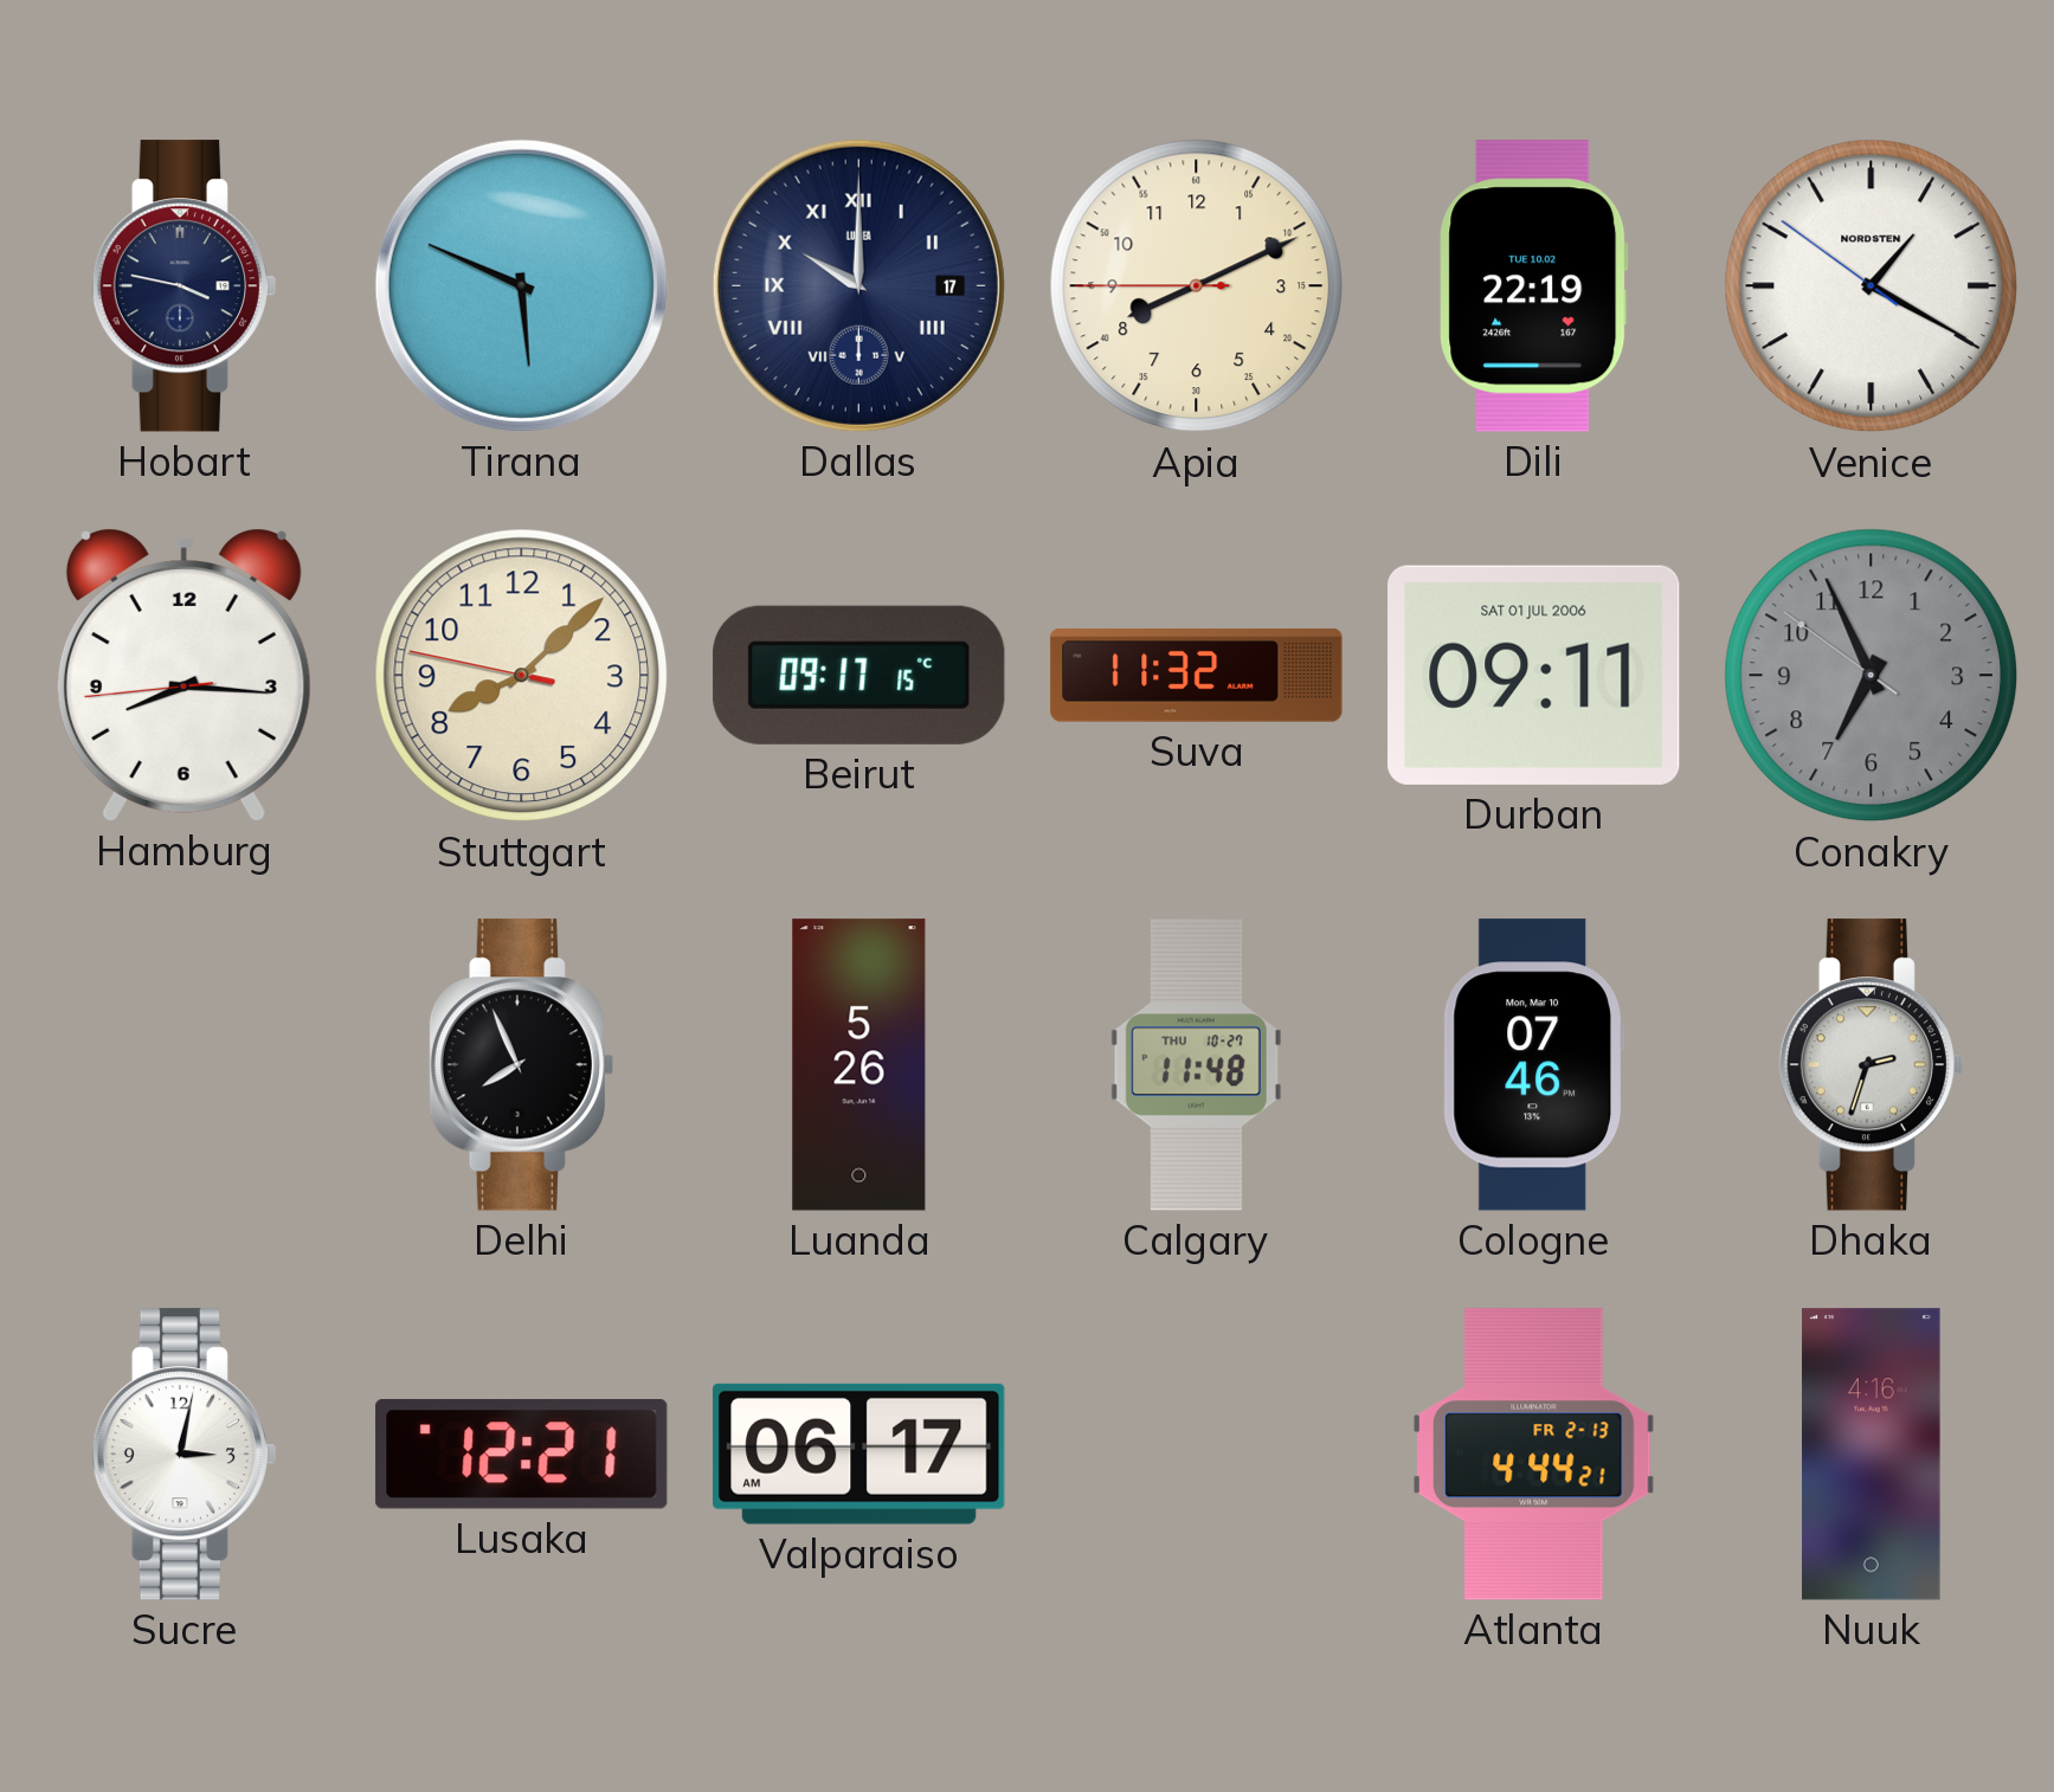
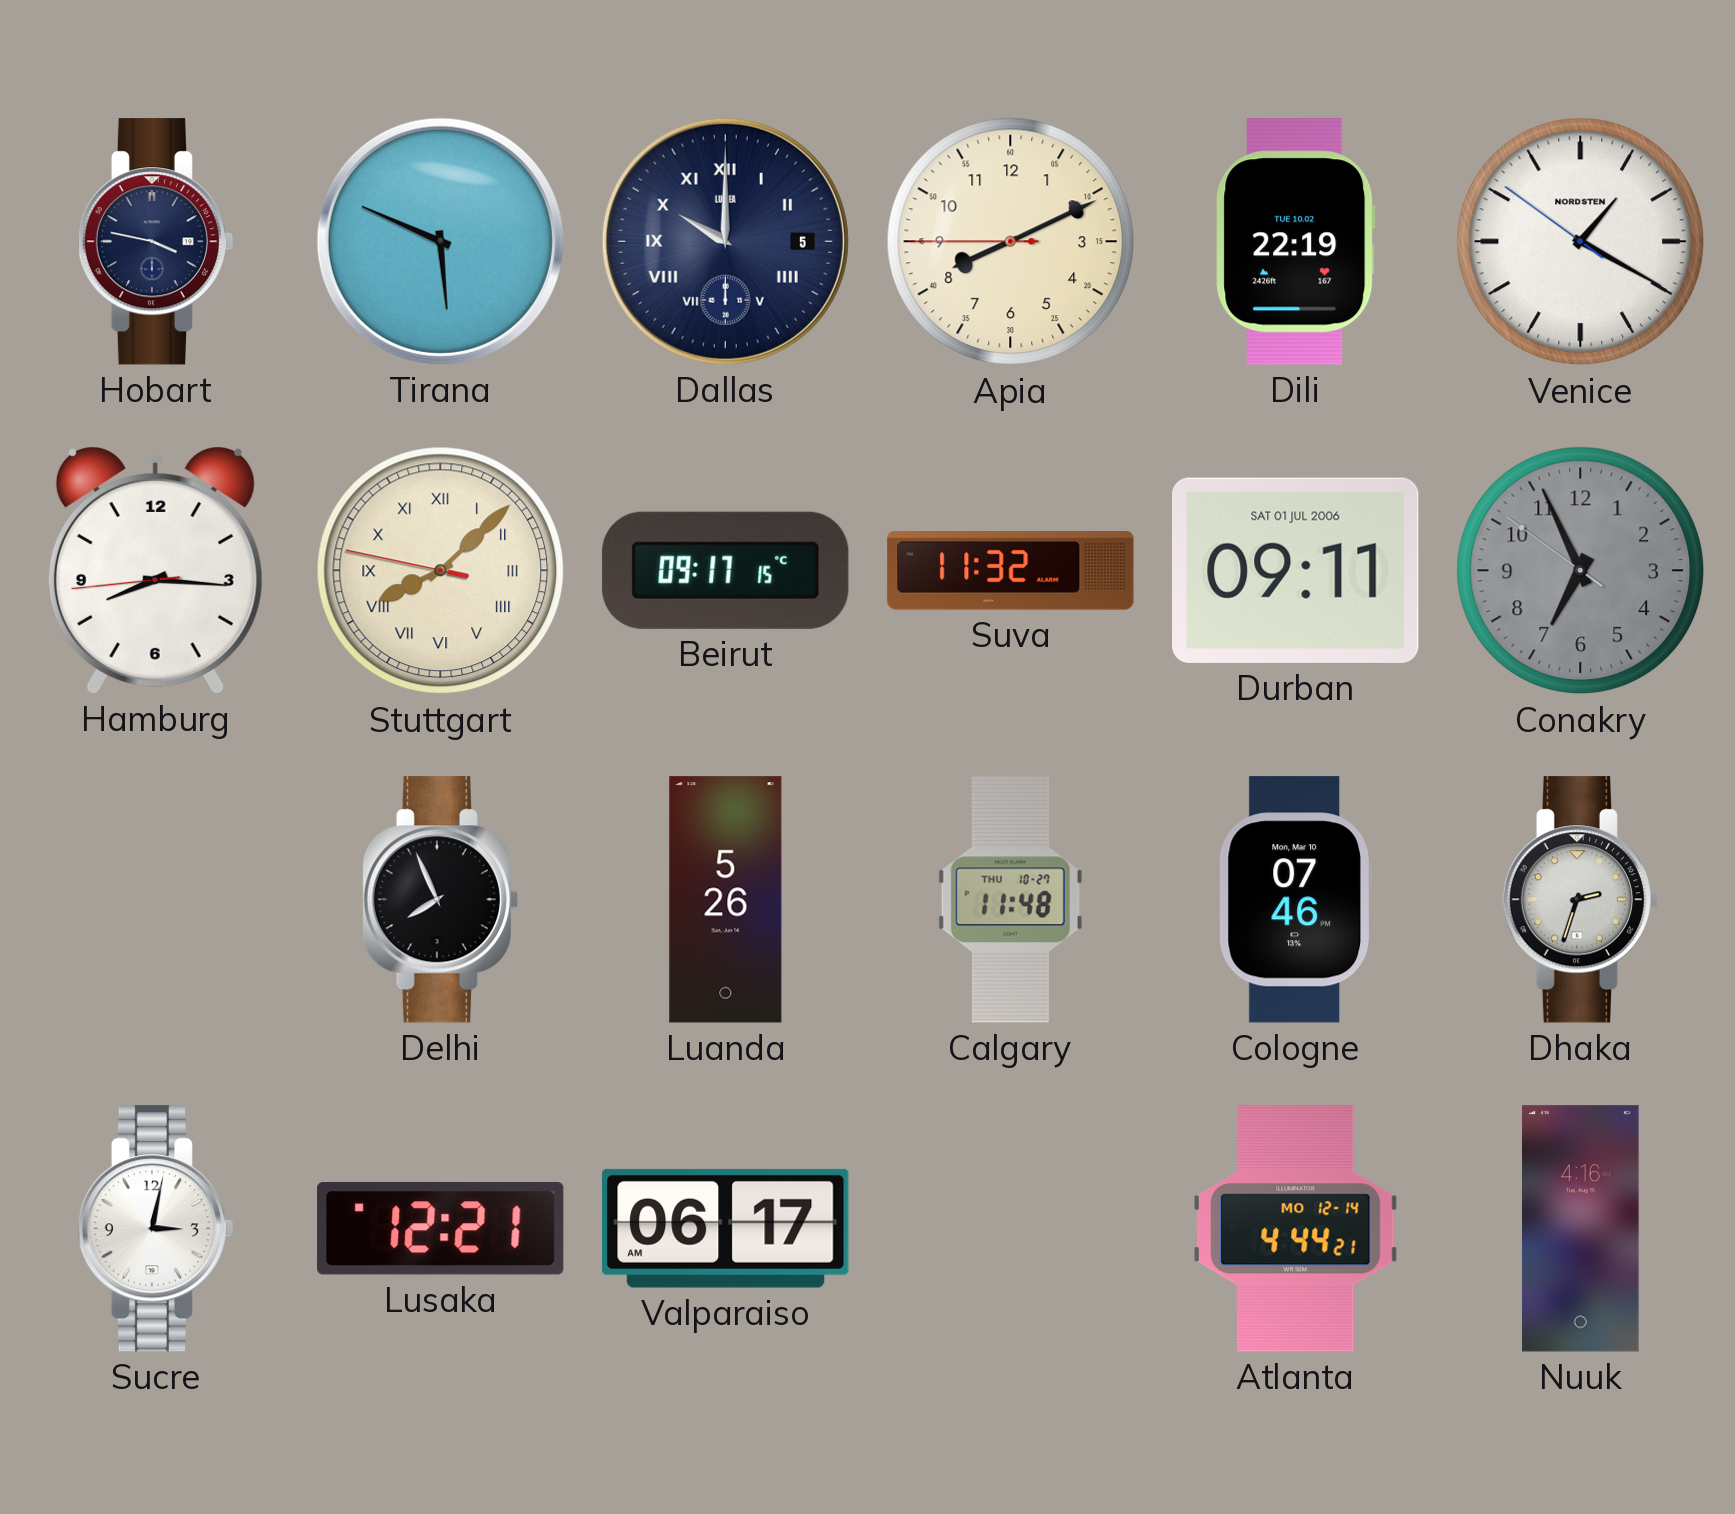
Dallas date: 17 -> 5
Stuttgart numerals: Arabic -> Roman
Atlanta date: FR 2-13 -> MO 12-14
